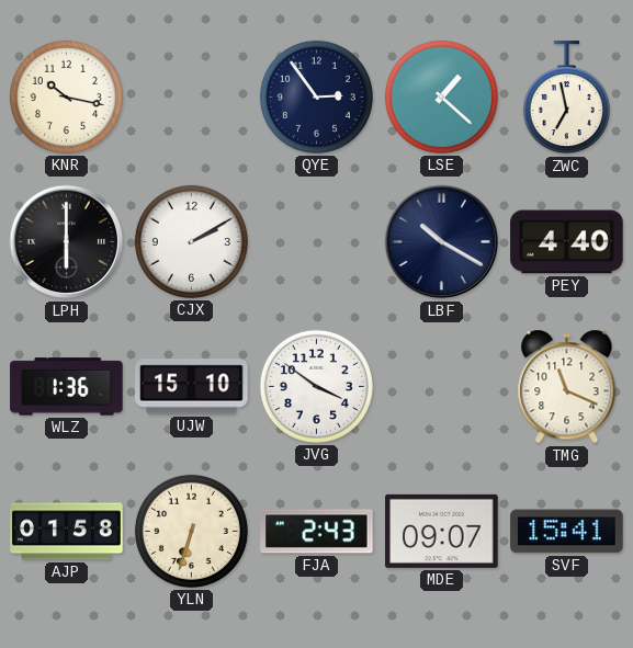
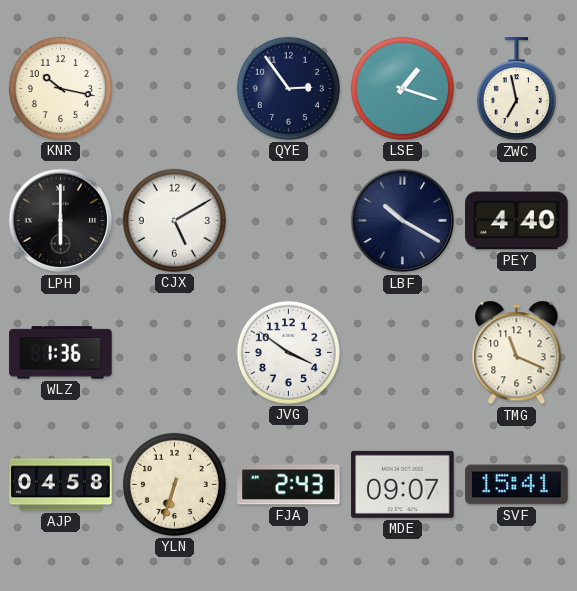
LSE: 1:22 -> 1:18
CJX: 2:10 -> 5:10
UJW: 15:10 -> none
AJP: 01:58 -> 04:58
